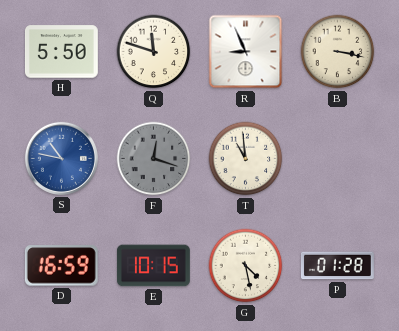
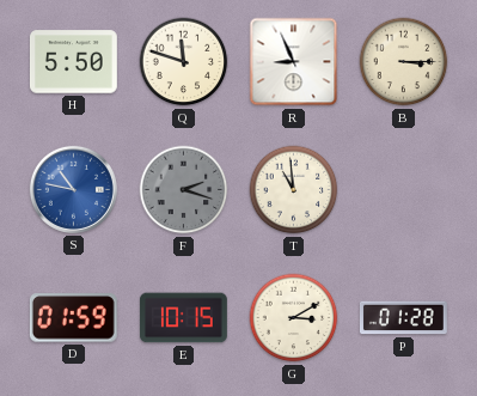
B: 3:17 -> 3:15
F: 12:18 -> 2:18
D: 16:59 -> 01:59
G: 4:28 -> 3:10
